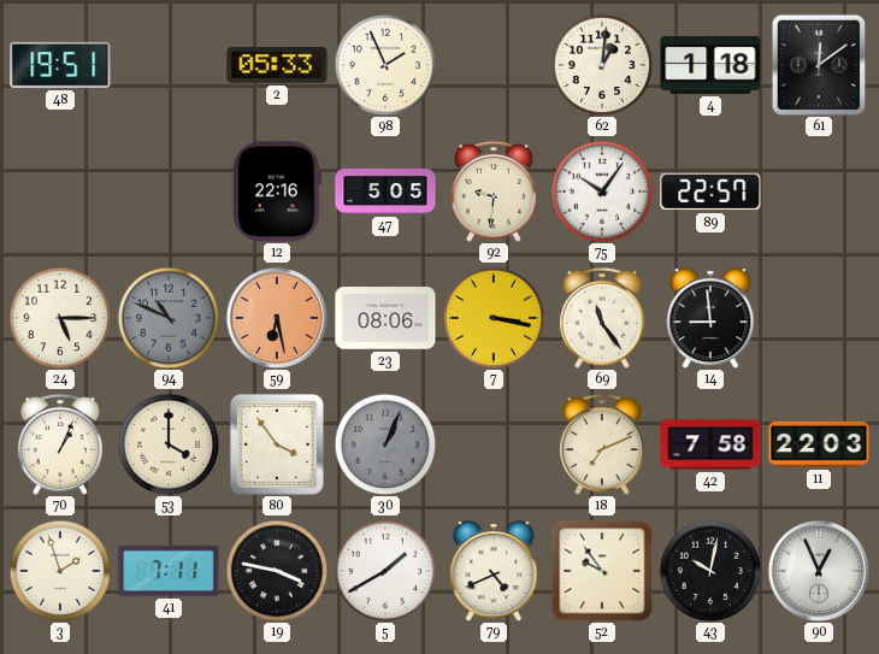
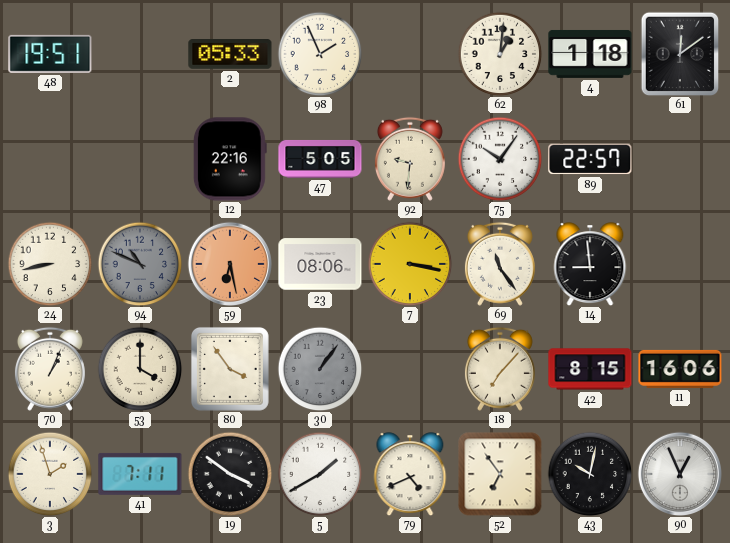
24: 5:15 -> 8:43
30: 1:04 -> 1:06
18: 7:11 -> 7:07
42: 7:58 -> 8:15
11: 22:03 -> 16:06
19: 3:47 -> 3:51
52: 9:54 -> 6:54
